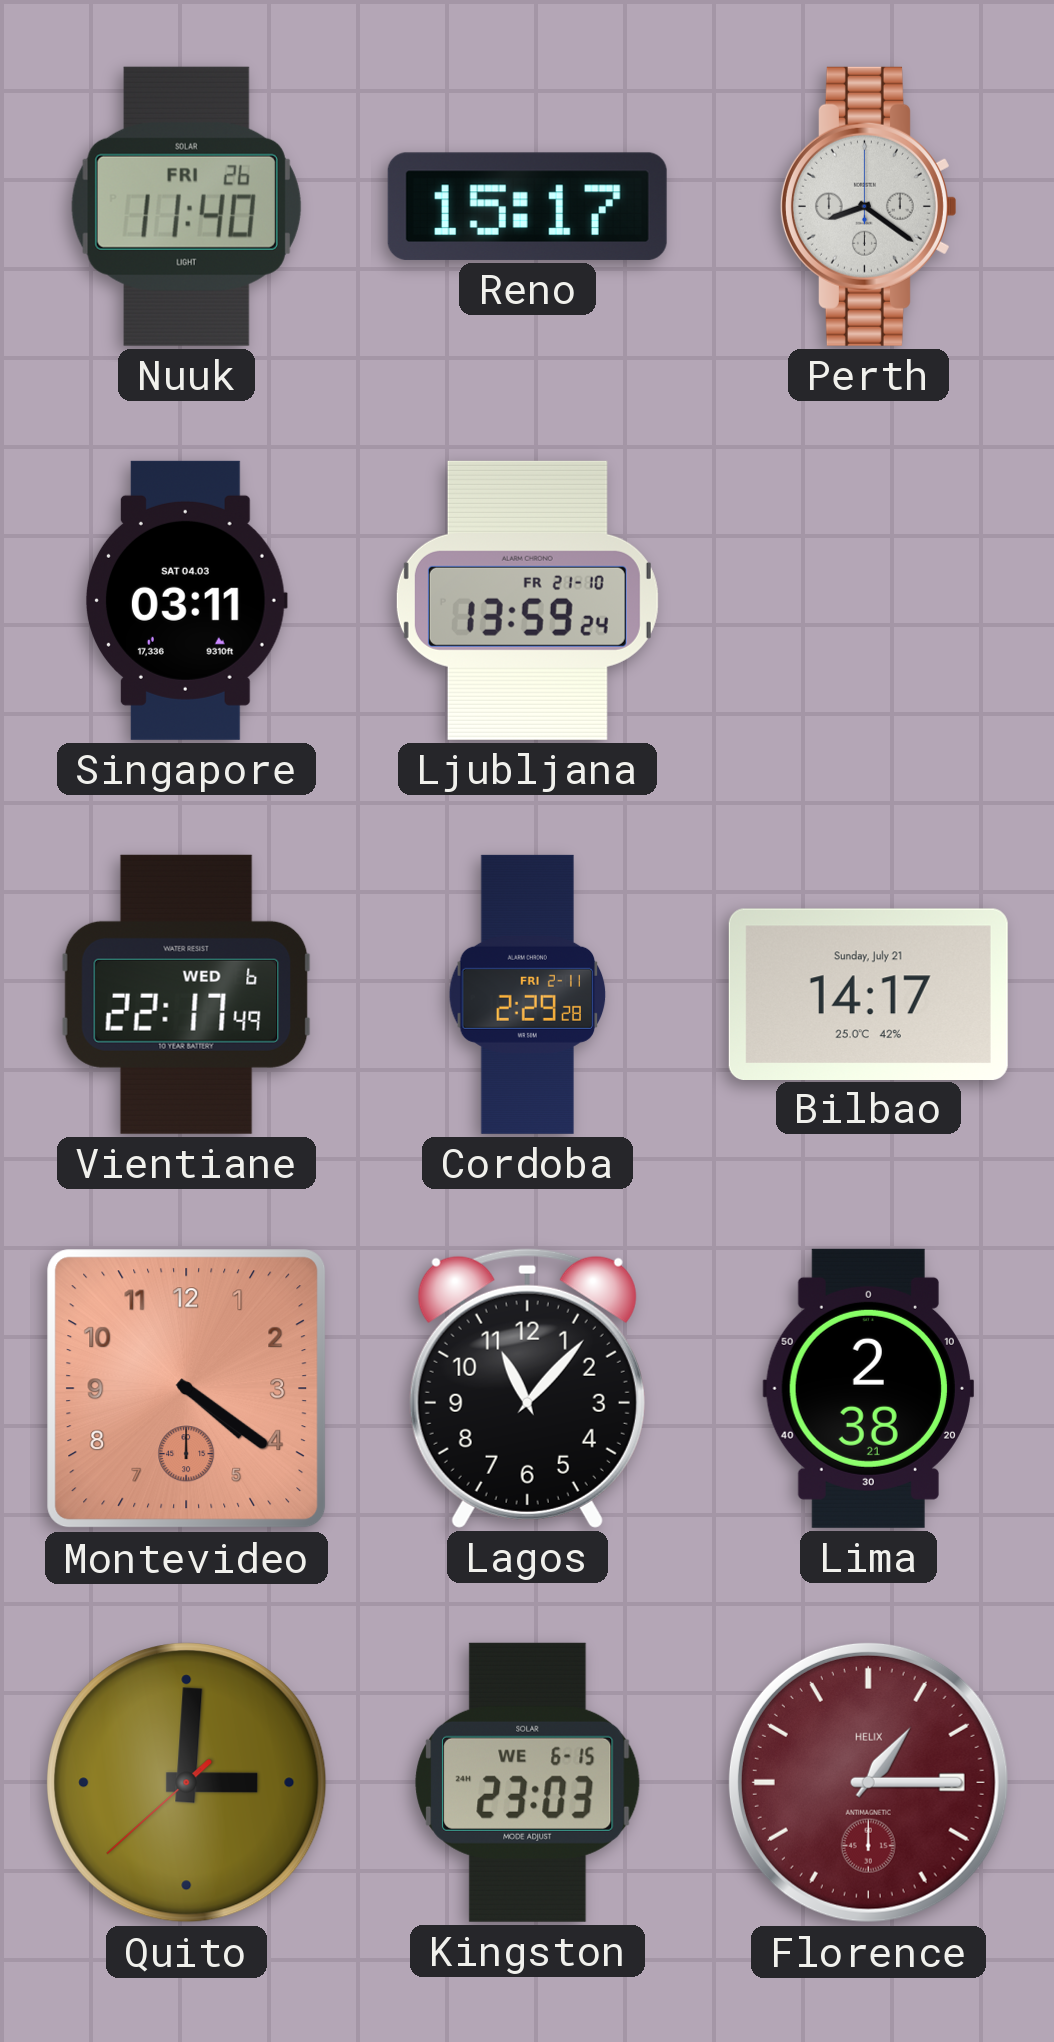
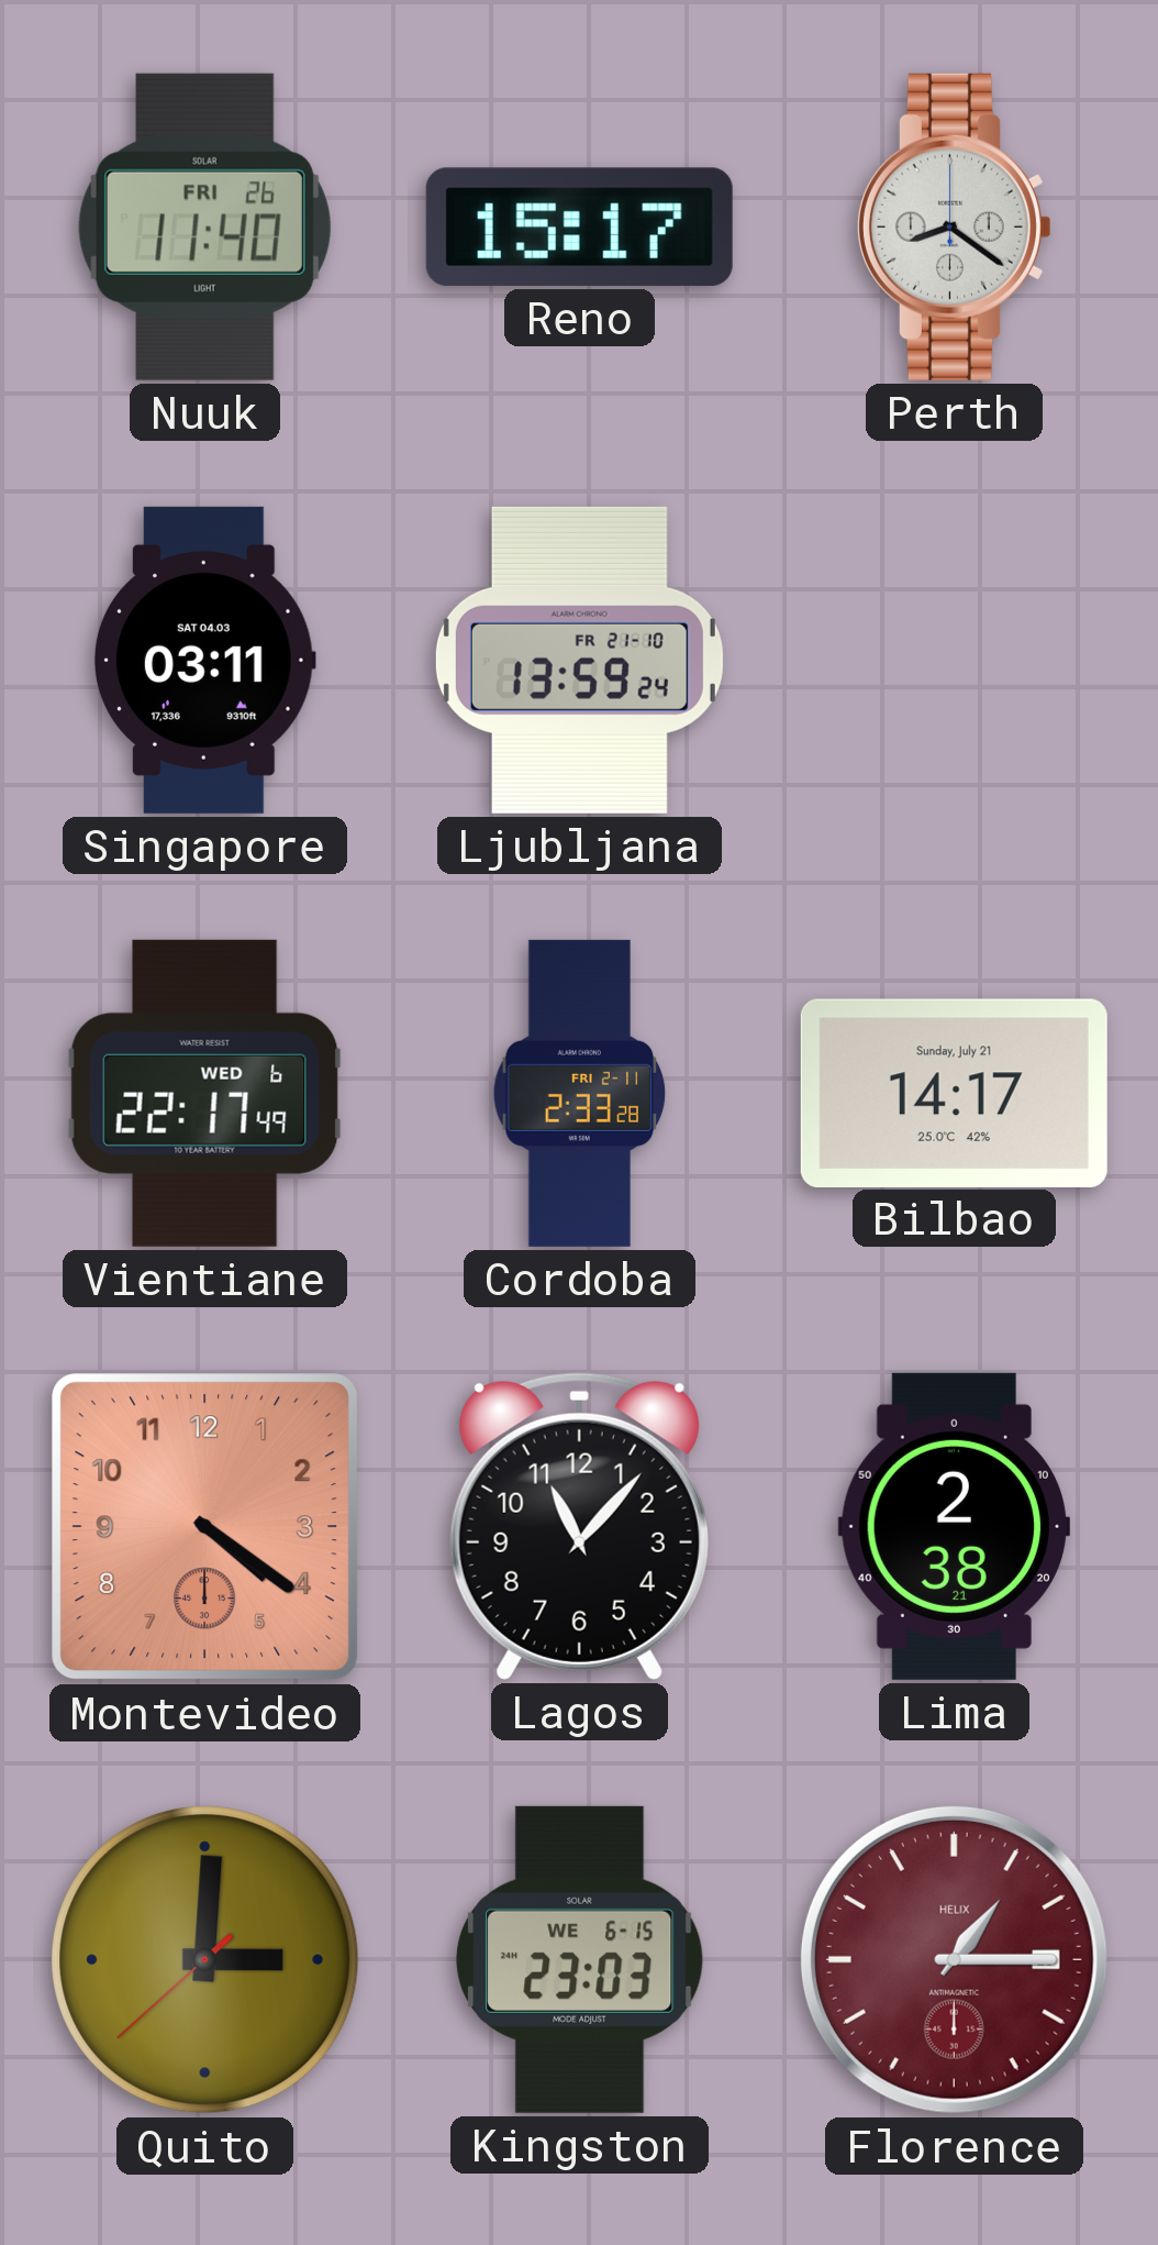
Cordoba: 2:29 -> 2:33
